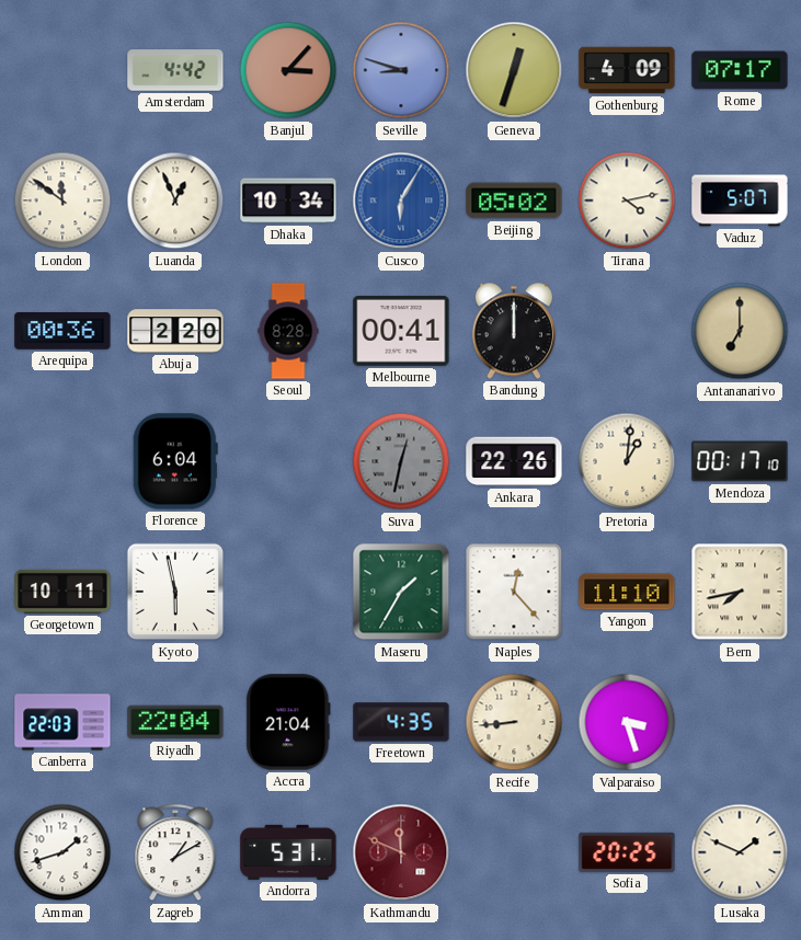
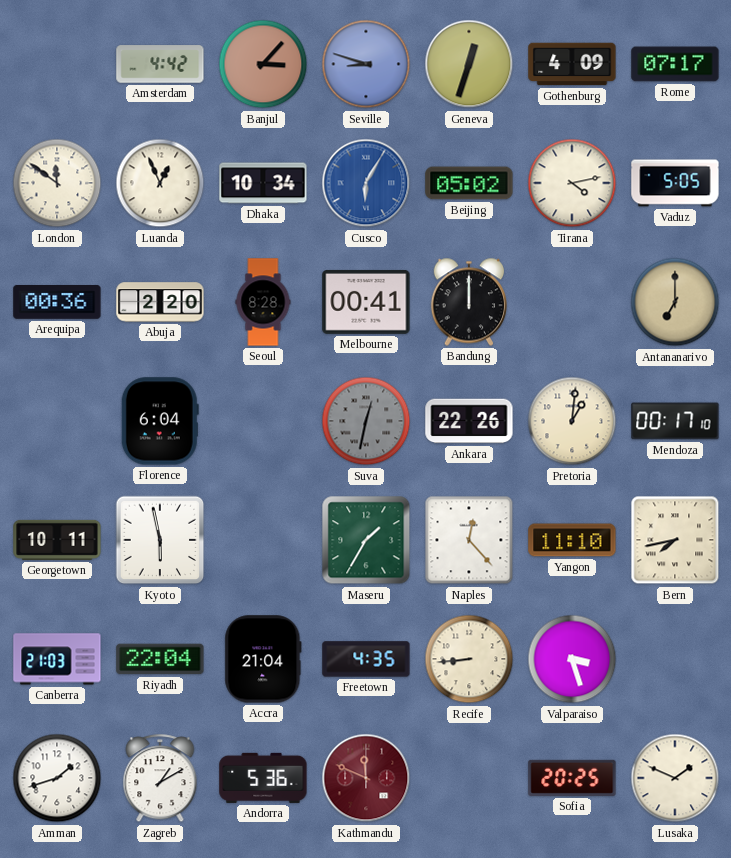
Vaduz: 5:07 -> 5:05
Canberra: 22:03 -> 21:03
Andorra: 5:31 -> 5:36
